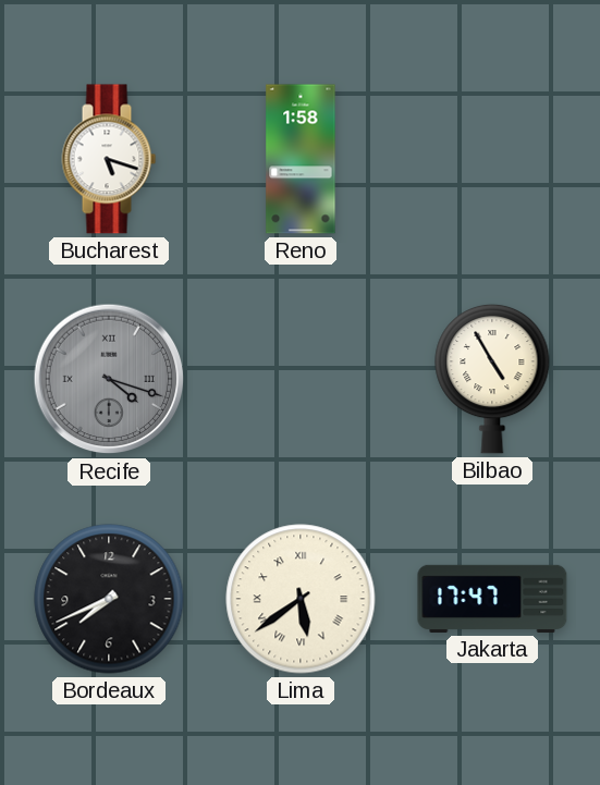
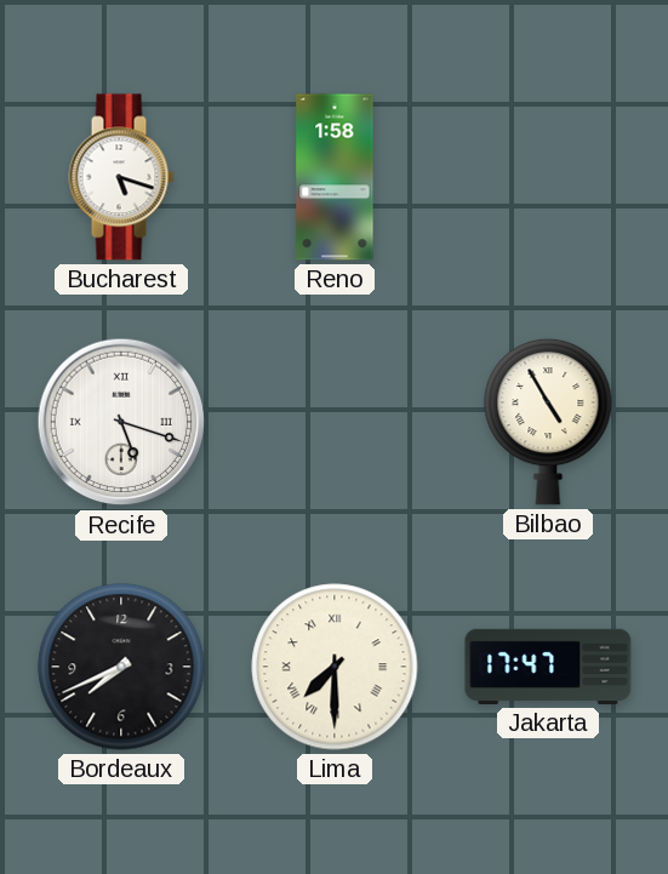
Recife: 4:18 -> 5:18
Recife dial: grey -> white
Lima: 5:39 -> 7:30
